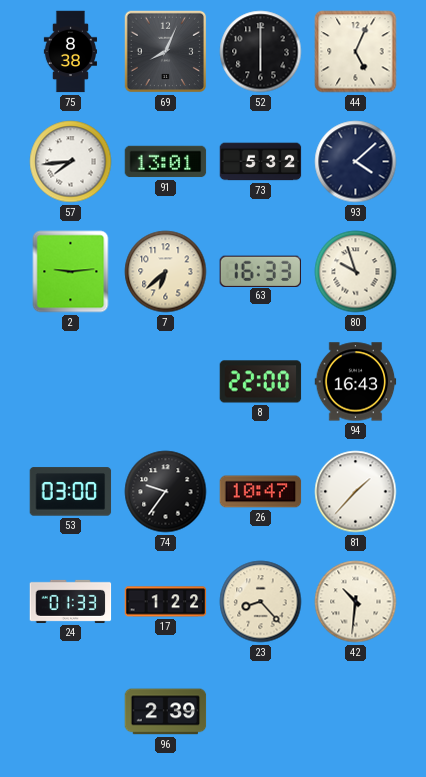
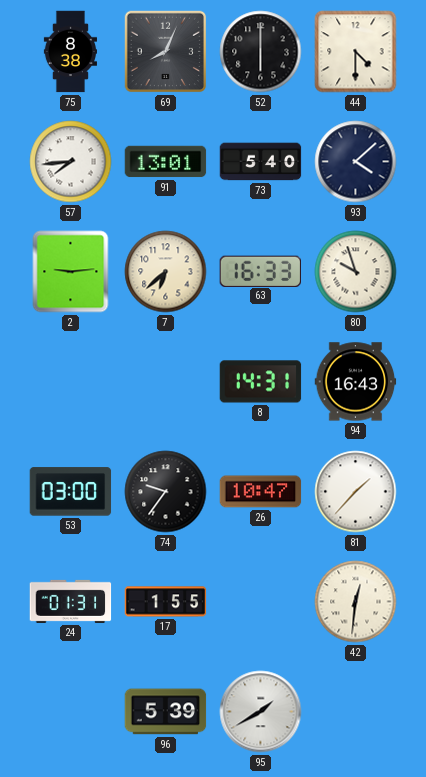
44: 5:04 -> 4:30
73: 5:32 -> 5:40
8: 22:00 -> 14:31
24: 01:33 -> 01:31
17: 1:22 -> 1:55
23: 8:23 -> none
42: 10:31 -> 12:31
96: 2:39 -> 5:39
95: none -> 1:40
